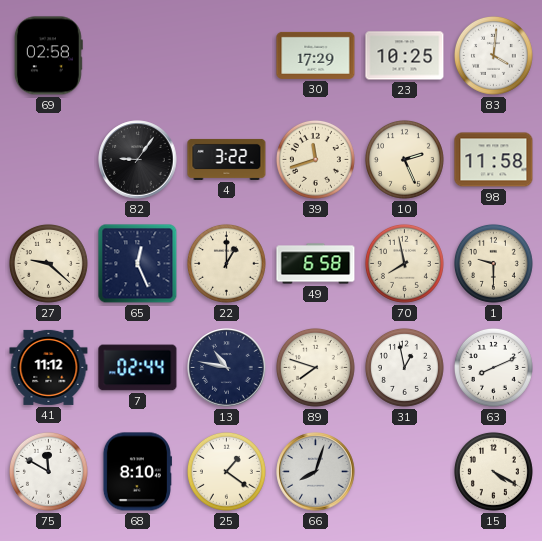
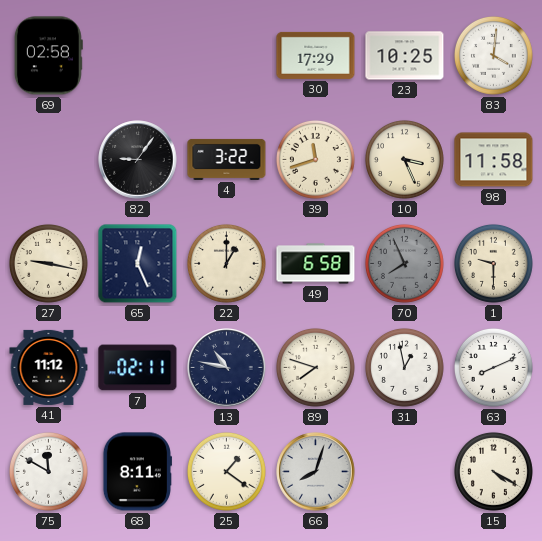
10: 2:26 -> 3:26
27: 9:22 -> 9:17
70: 7:58 -> 7:56
70 dial: cream -> grey
7: 02:44 -> 02:11
68: 8:10 -> 8:11
